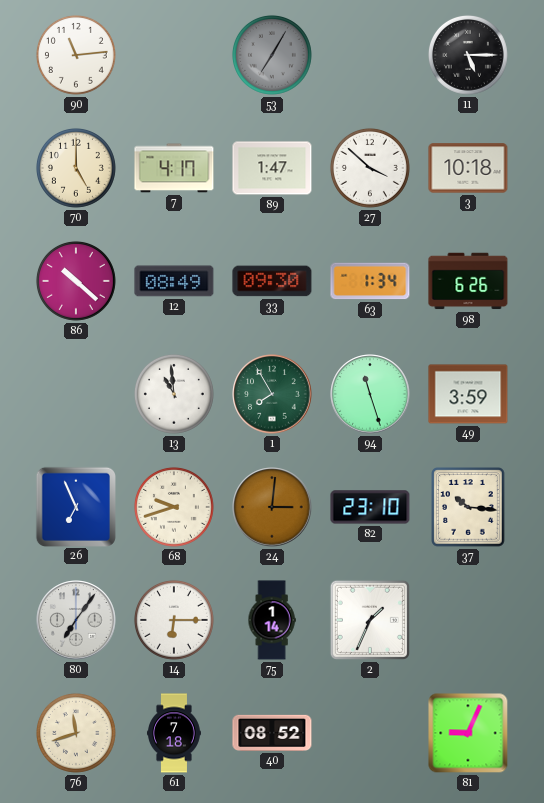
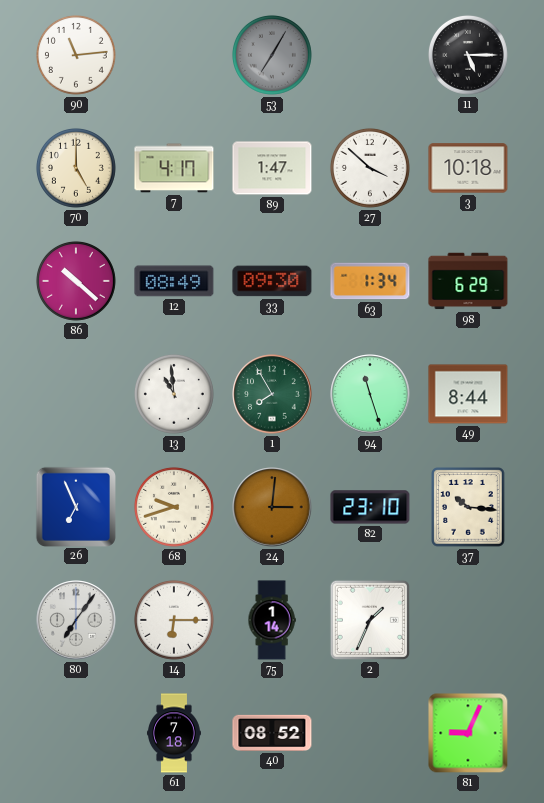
98: 6:26 -> 6:29
49: 3:59 -> 8:44
76: 11:42 -> none
